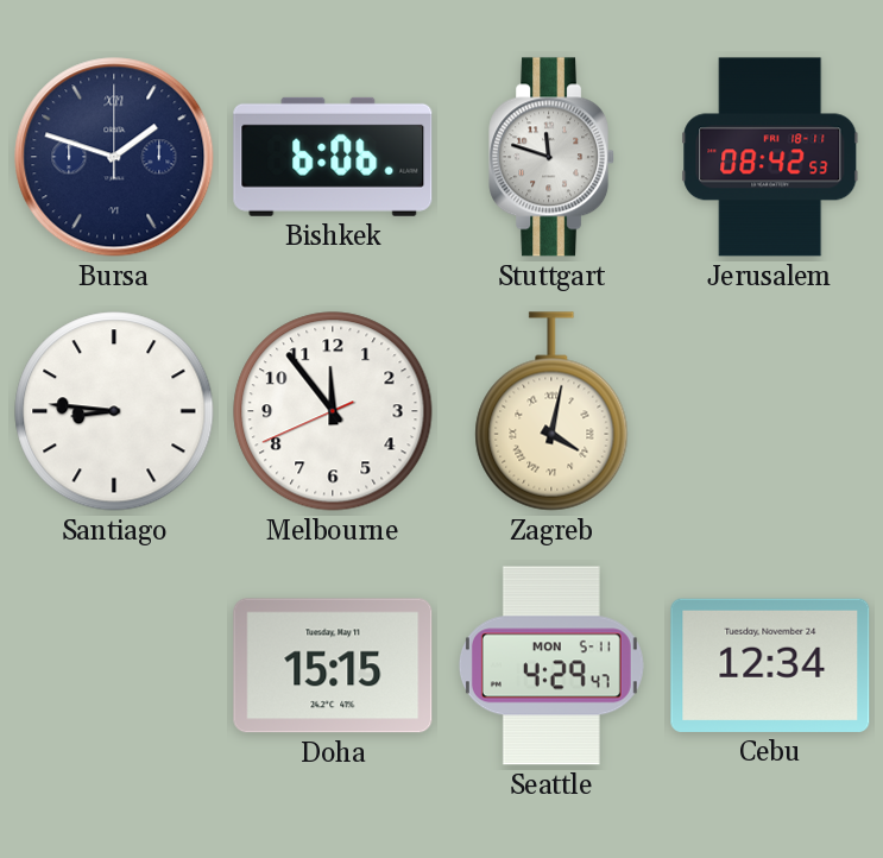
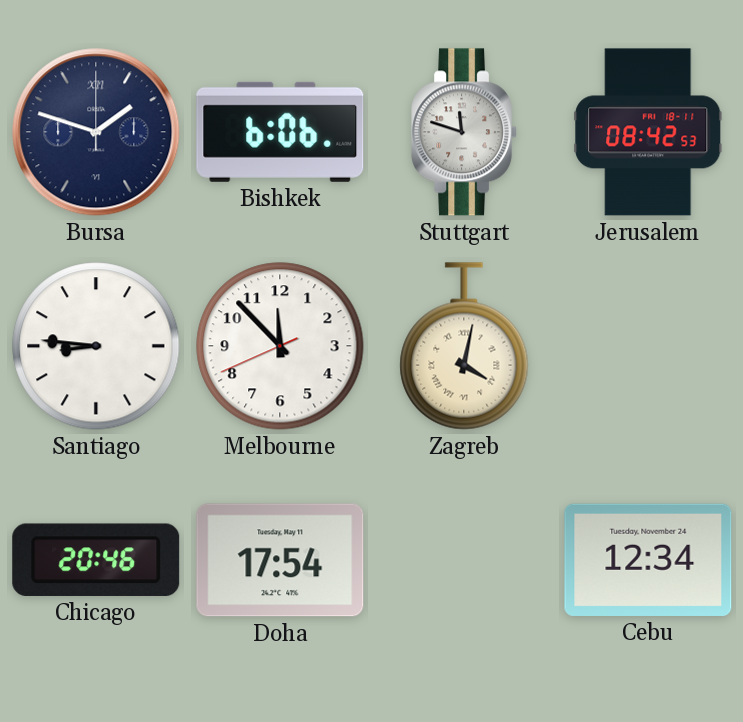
Melbourne: 11:53 -> 11:52
Chicago: none -> 20:46
Doha: 15:15 -> 17:54
Seattle: 4:29 -> none
